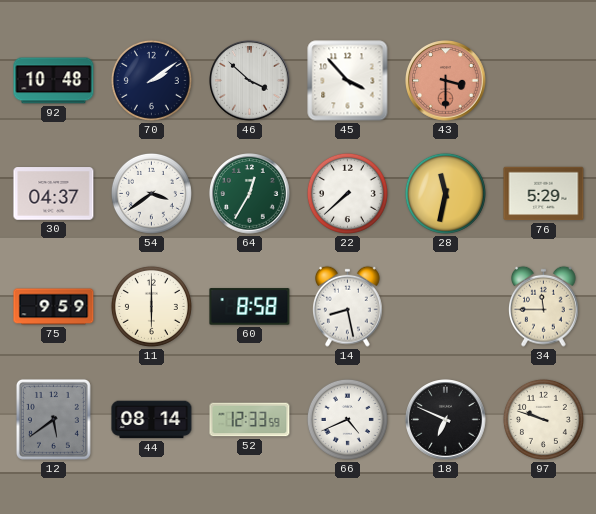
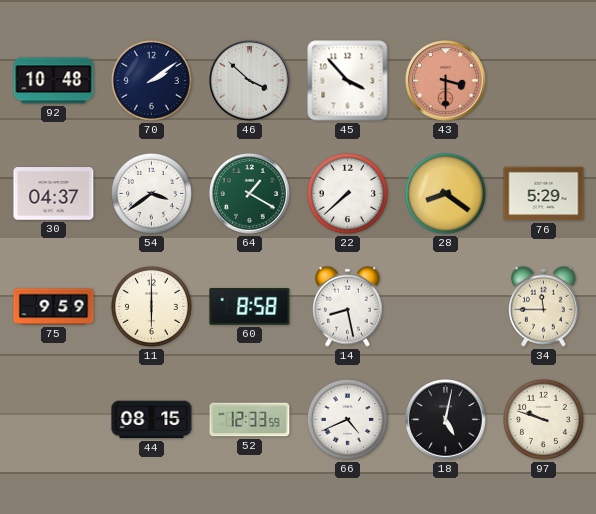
64: 12:35 -> 1:20
28: 11:32 -> 8:21
12: 5:39 -> none
44: 08:14 -> 08:15
18: 6:49 -> 5:02
